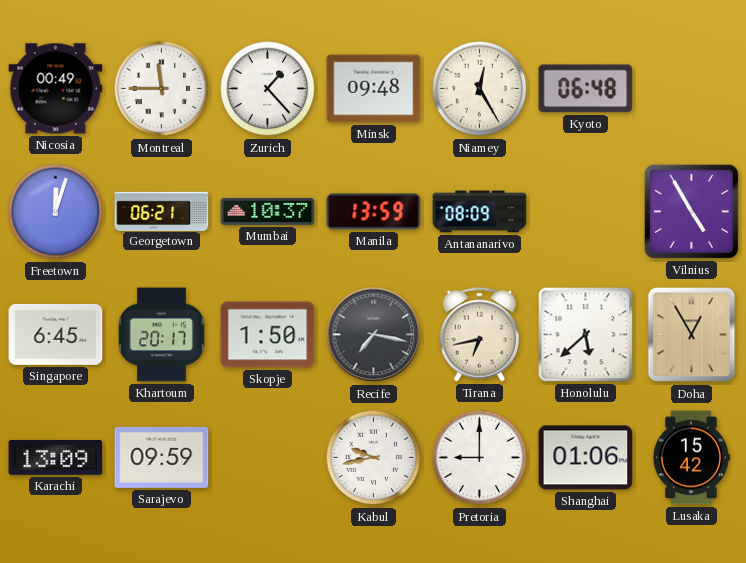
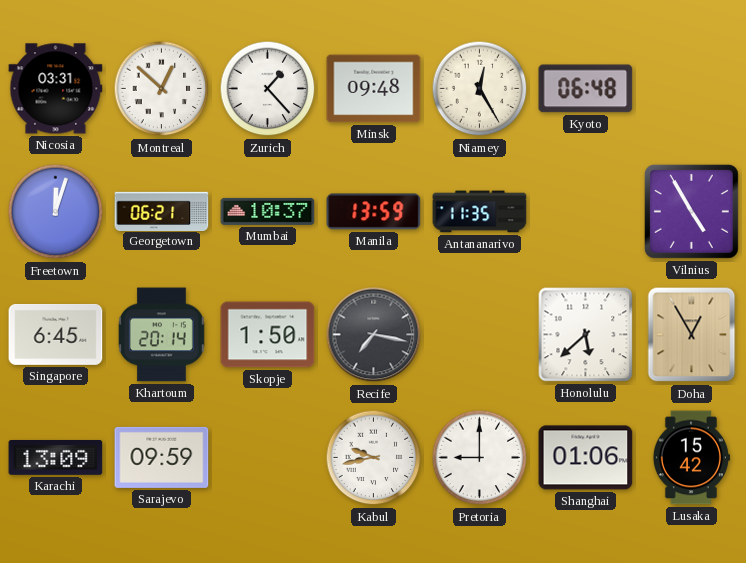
Nicosia: 00:49 -> 03:31
Montreal: 11:45 -> 12:52
Antananarivo: 08:09 -> 11:35
Khartoum: 20:17 -> 20:14
Tirana: 6:43 -> none
